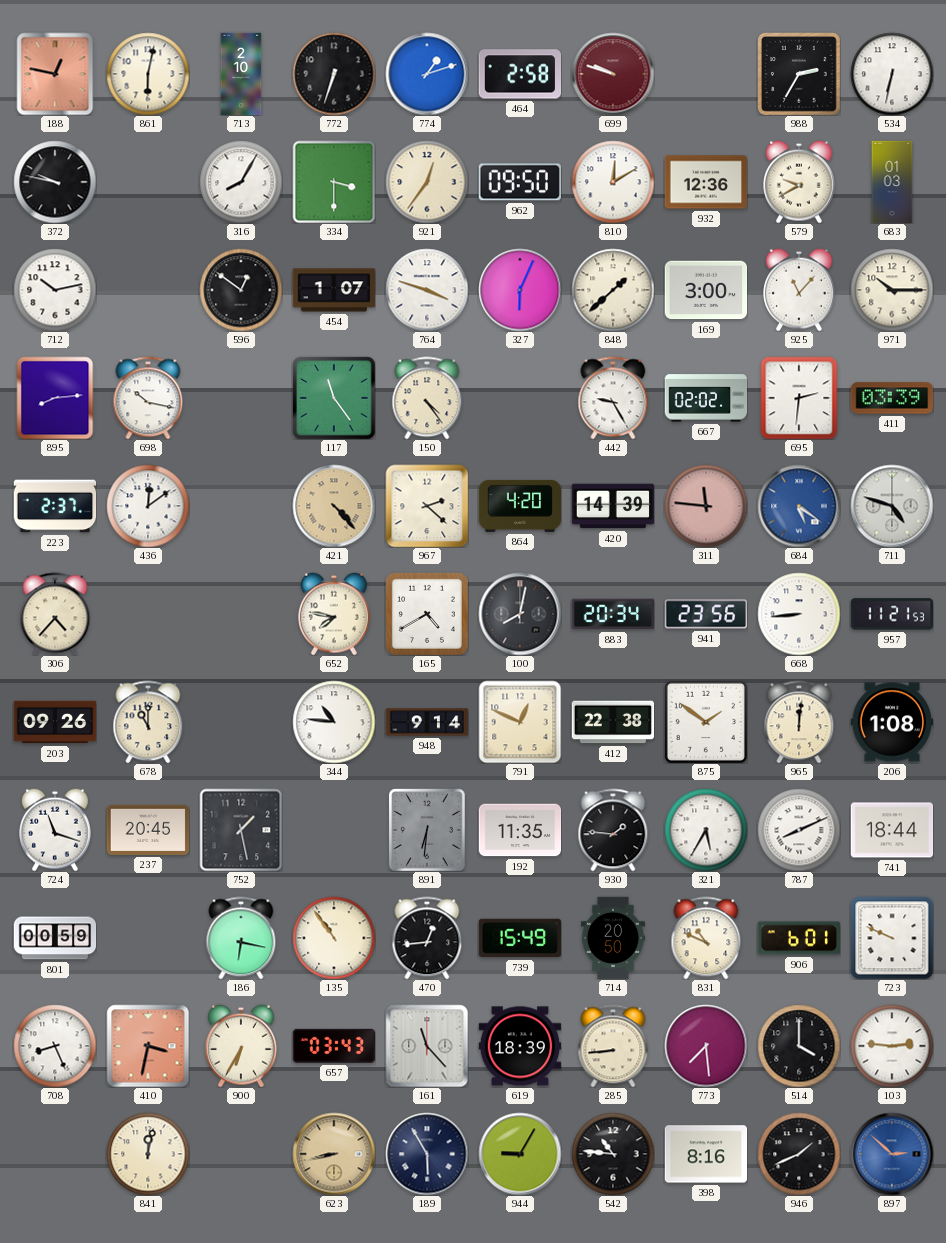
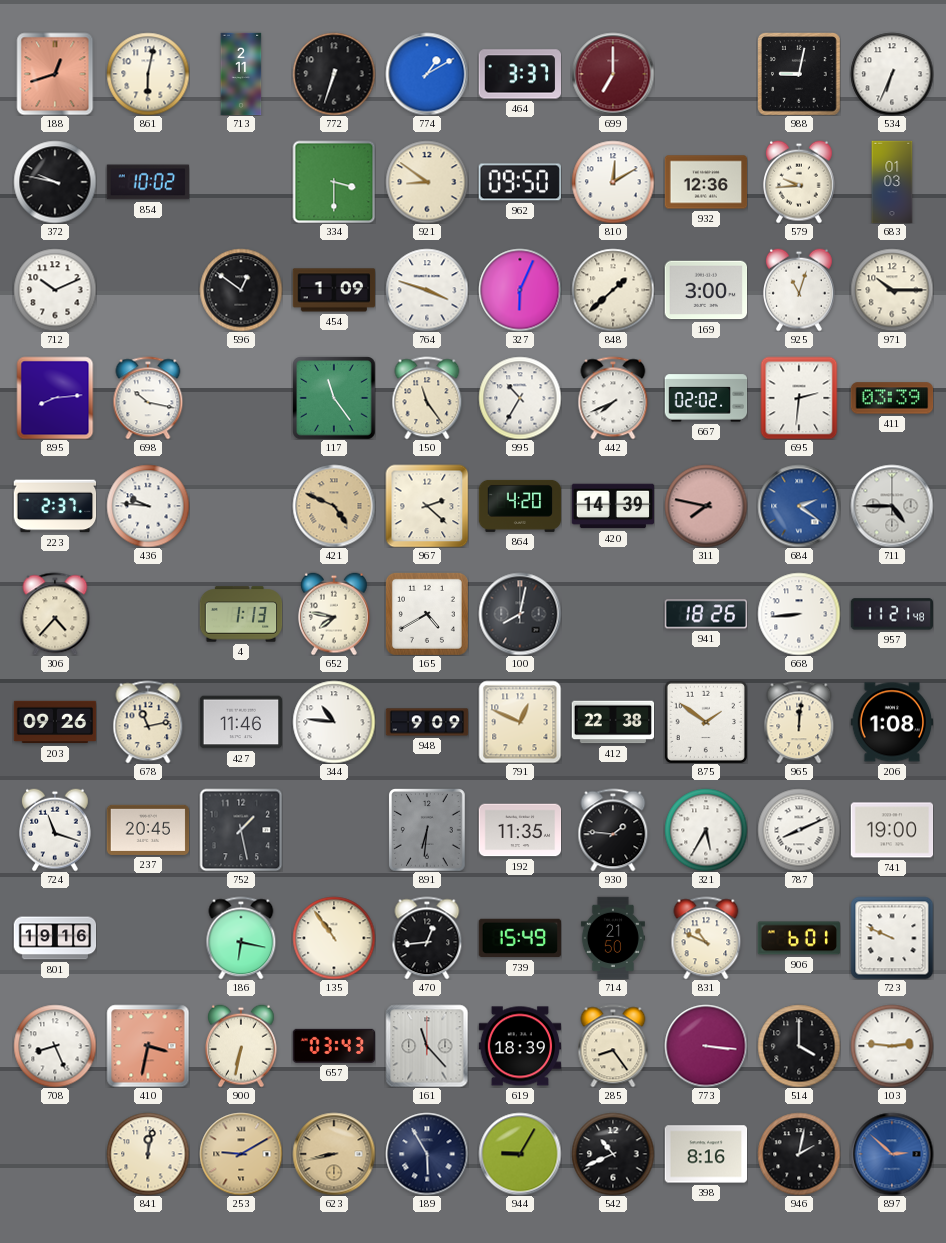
188: 12:47 -> 12:42
713: 2:10 -> 2:11
774: 1:12 -> 1:10
464: 2:58 -> 3:37
699: 9:48 -> 7:00
988: 2:35 -> 9:02
534: 6:32 -> 6:34
854: none -> 10:02
316: 8:05 -> none
921: 12:36 -> 8:51
579: 9:40 -> 9:44
712: 10:13 -> 10:11
454: 1:07 -> 1:09
925: 11:07 -> 11:03
150: 4:24 -> 11:24
995: none -> 10:35
442: 9:25 -> 7:41
436: 12:09 -> 9:46
421: 4:23 -> 4:49
311: 11:46 -> 7:47
684: 5:21 -> 2:21
711: 4:48 -> 4:45
4: none -> 1:13
883: 20:34 -> none
941: 23:56 -> 18:26
957: 11:21:53 -> 11:21:48
678: 11:00 -> 11:13
427: none -> 11:46
948: 9:14 -> 9:09
741: 18:44 -> 19:00
801: 00:59 -> 19:16
714: 20:50 -> 21:50
900: 6:35 -> 6:32
285: 8:44 -> 8:24
773: 7:29 -> 3:16
253: none -> 9:10
542: 10:46 -> 10:41
946: 1:41 -> 2:02
